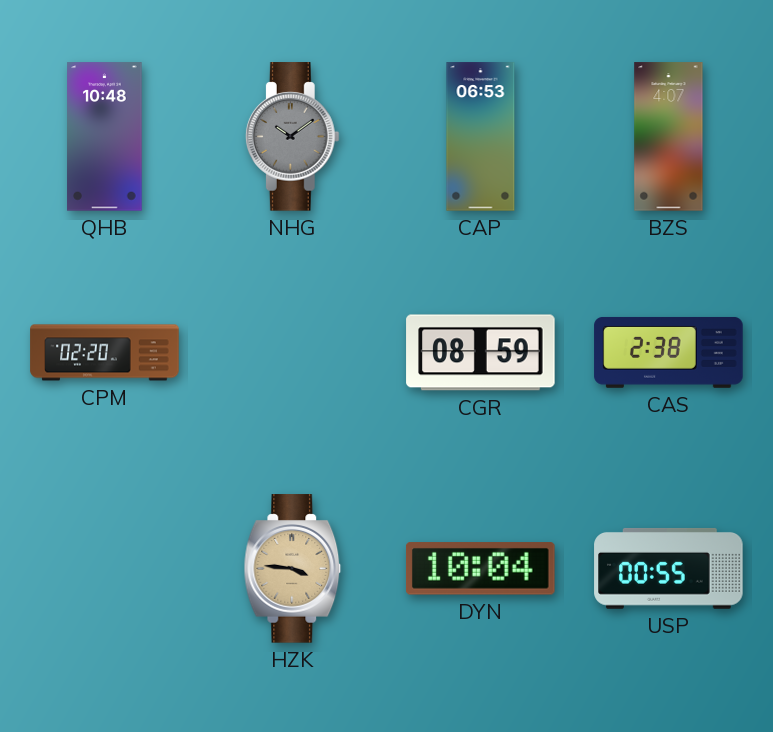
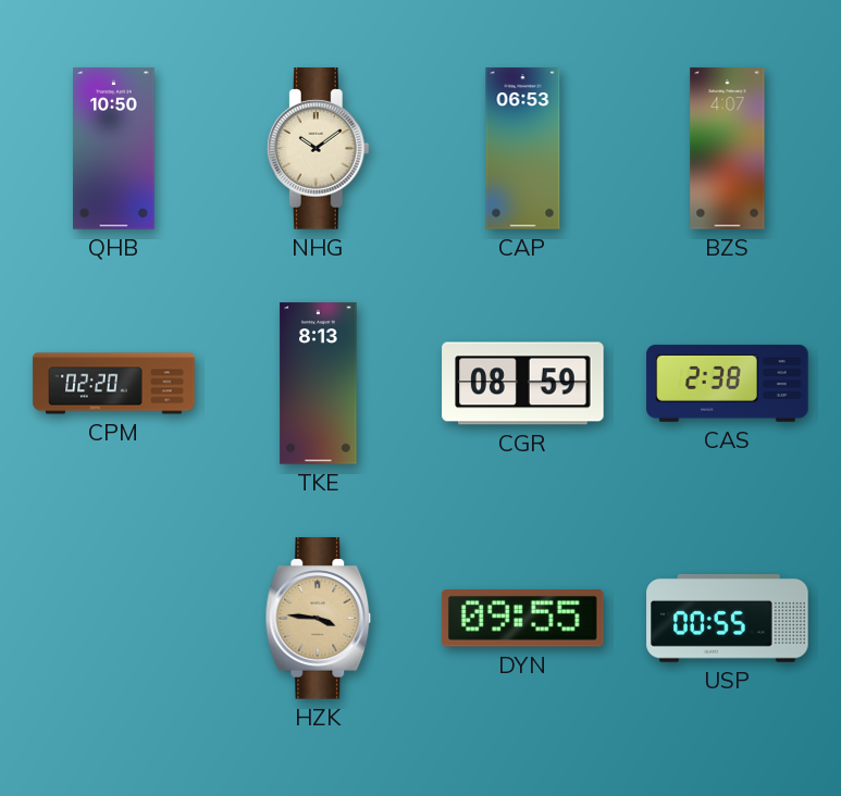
QHB: 10:48 -> 10:50
NHG dial: grey -> cream
TKE: none -> 8:13
DYN: 10:04 -> 09:55
